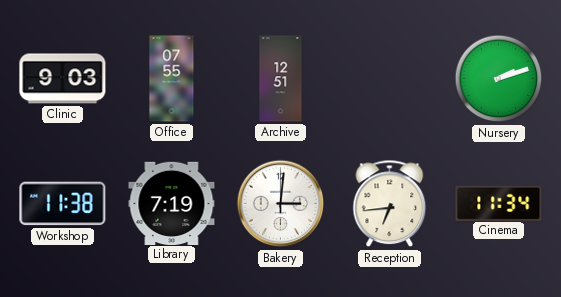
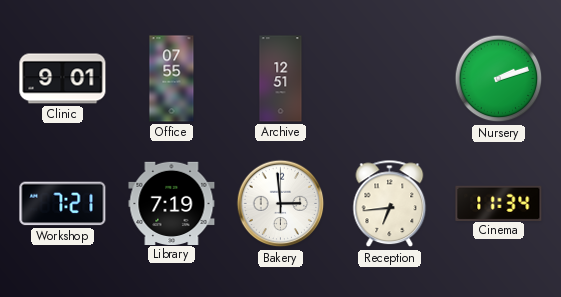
Clinic: 9:03 -> 9:01
Workshop: 11:38 -> 7:21
Bakery: 3:01 -> 2:59
